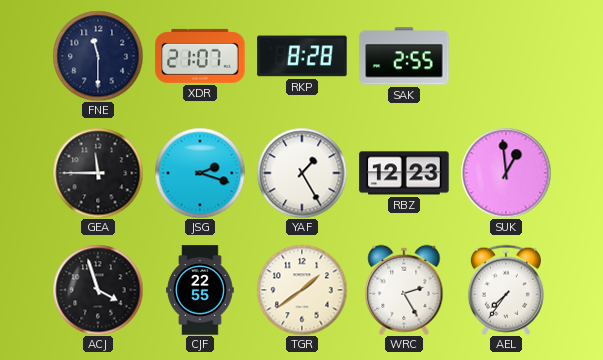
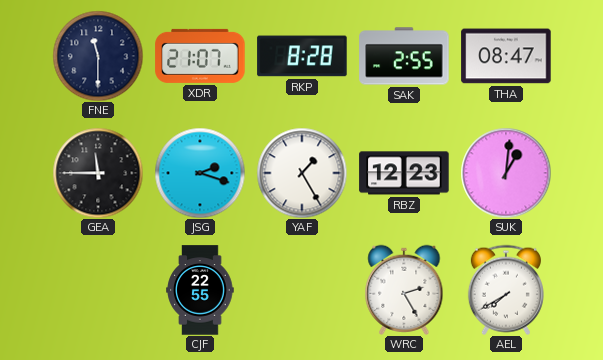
THA: none -> 08:47
SUK: 12:59 -> 1:01
ACJ: 3:57 -> none
TGR: 1:39 -> none
AEL: 7:36 -> 7:40
